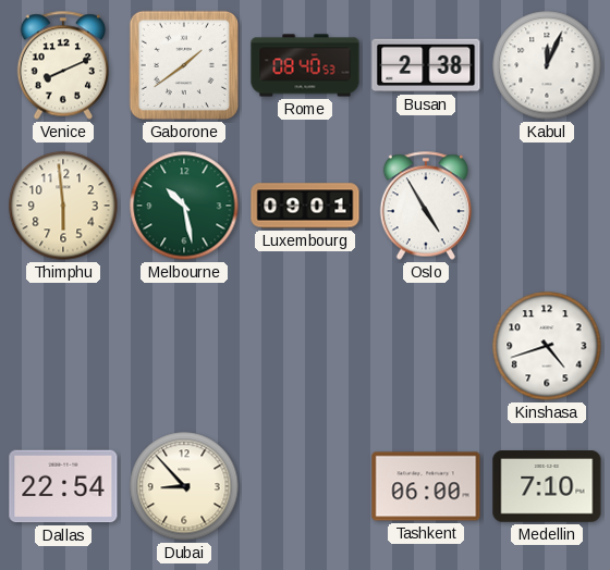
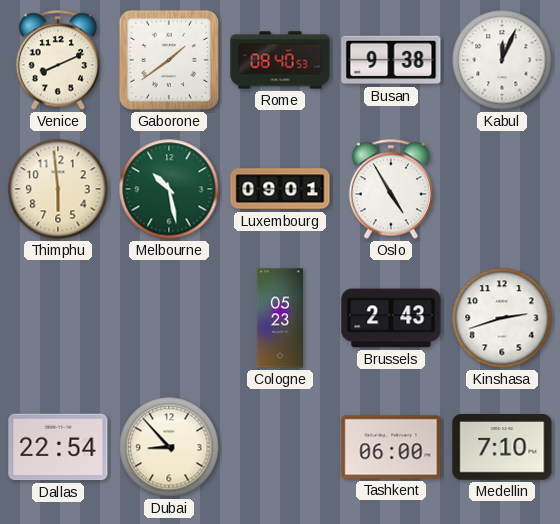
Busan: 2:38 -> 9:38
Cologne: none -> 05:23
Brussels: none -> 2:43
Kinshasa: 4:42 -> 2:42
